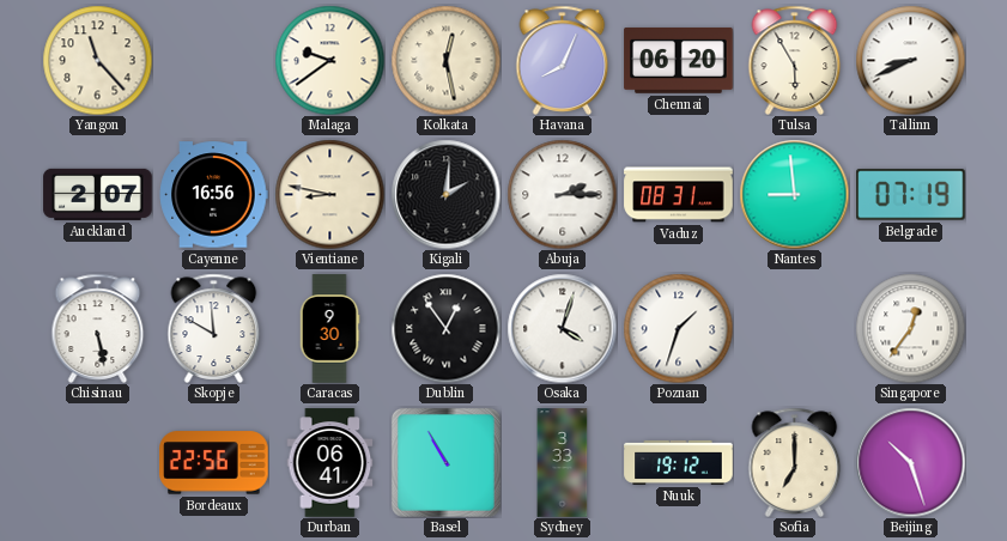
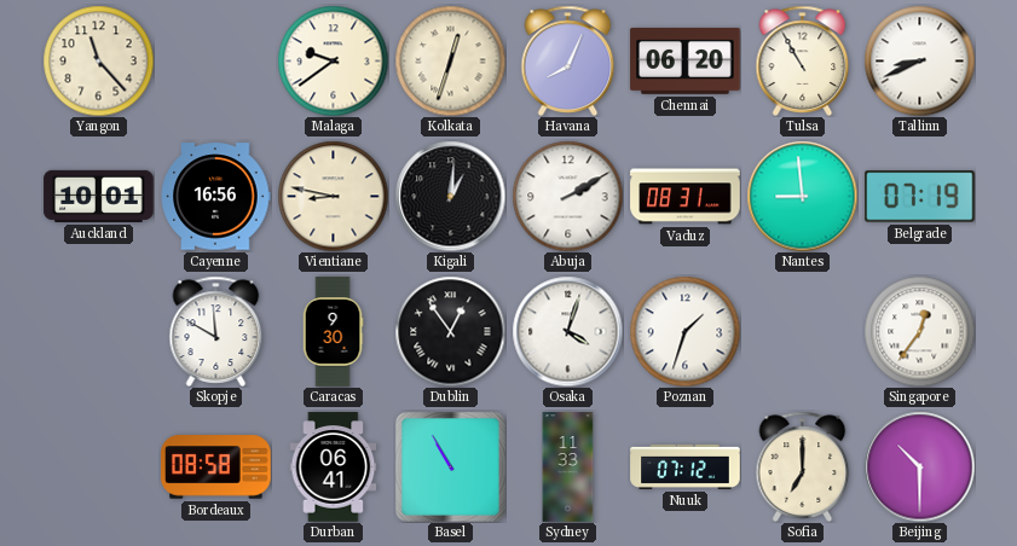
Kolkata: 12:28 -> 12:33
Tulsa: 5:55 -> 10:55
Auckland: 2:07 -> 10:01
Kigali: 2:01 -> 1:01
Abuja: 2:15 -> 2:10
Chisinau: 5:28 -> none
Bordeaux: 22:56 -> 08:58
Sydney: 3:33 -> 11:33
Nuuk: 19:12 -> 07:12
Beijing: 10:27 -> 10:30
